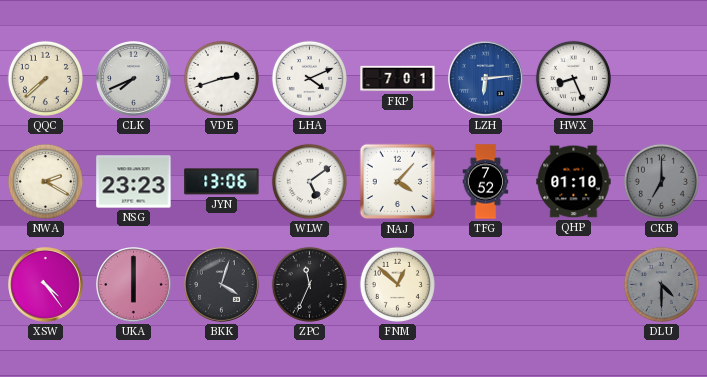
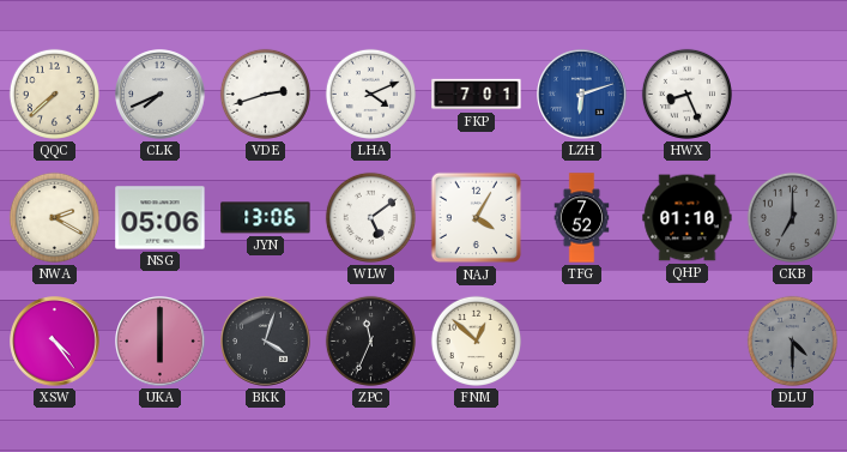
LZH: 6:14 -> 6:12
NSG: 23:23 -> 05:06
NAJ: 4:07 -> 4:05
